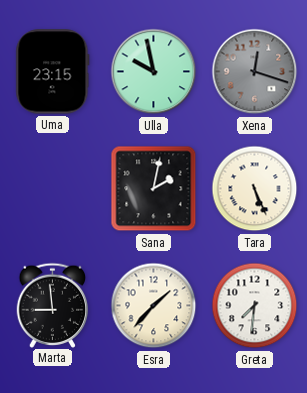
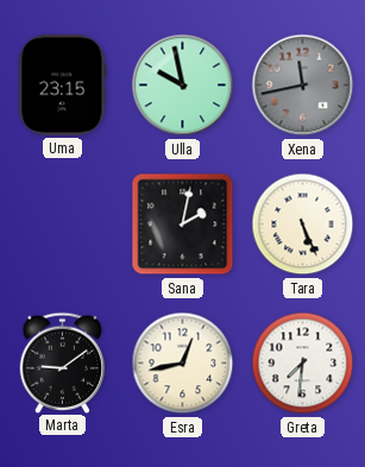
Xena: 12:18 -> 11:43
Marta: 8:59 -> 9:09
Esra: 1:37 -> 12:43
